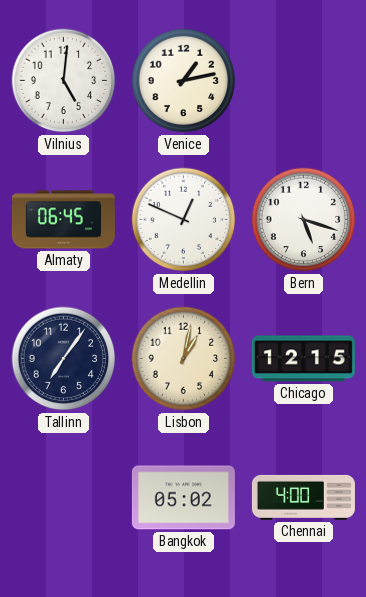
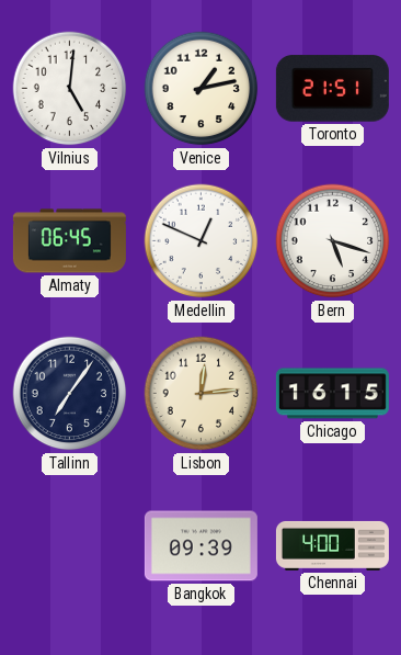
Toronto: none -> 21:51
Lisbon: 1:02 -> 12:14
Chicago: 12:15 -> 16:15
Bangkok: 05:02 -> 09:39
